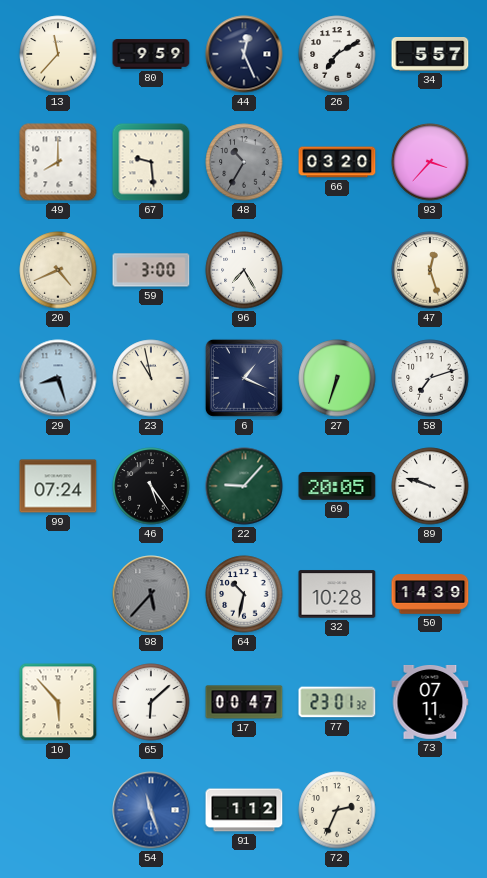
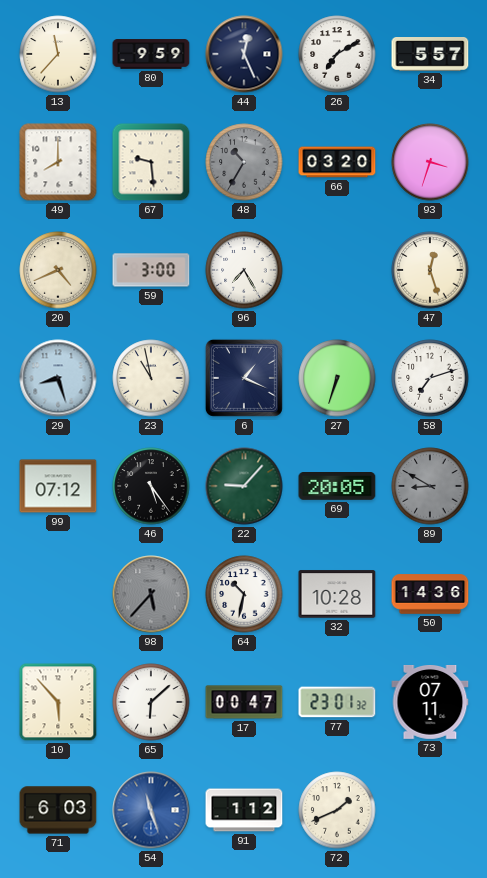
93: 3:37 -> 3:33
99: 07:24 -> 07:12
89: 9:48 -> 8:50
89 dial: white -> grey
50: 14:39 -> 14:36
71: none -> 6:03
72: 2:34 -> 1:41
